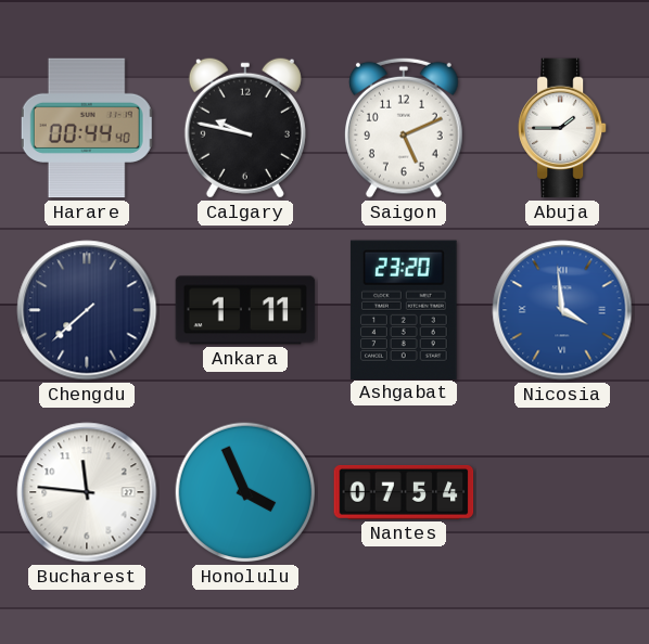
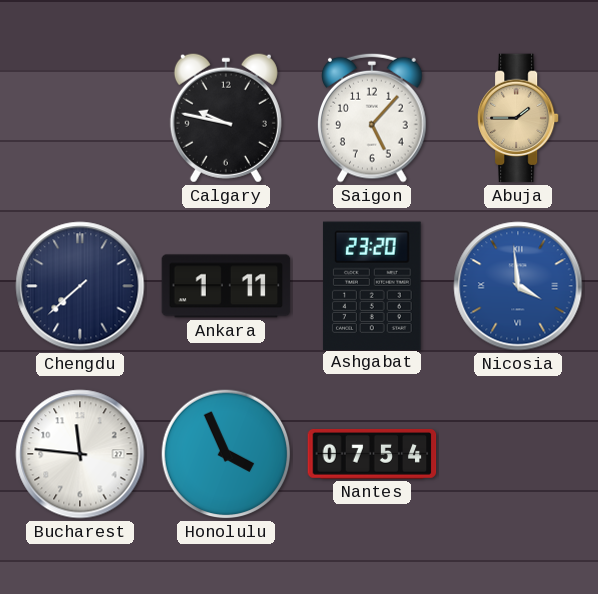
Harare: 00:44 -> none
Saigon: 5:11 -> 5:07
Abuja dial: white -> champagne
